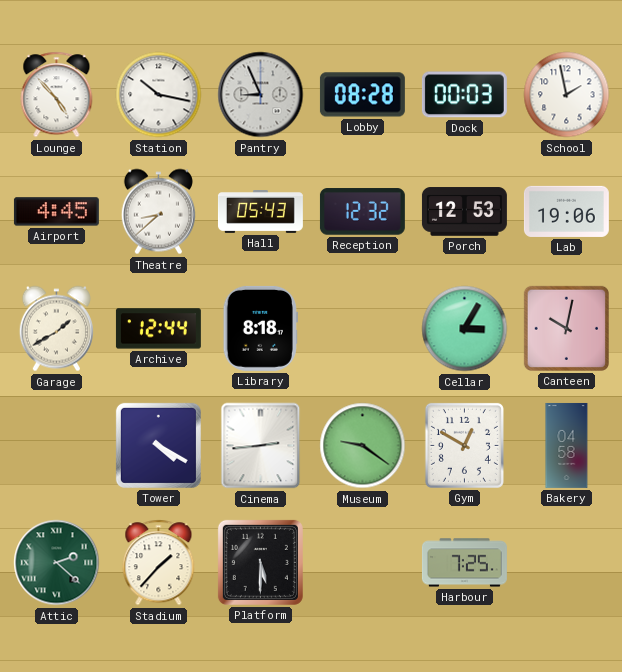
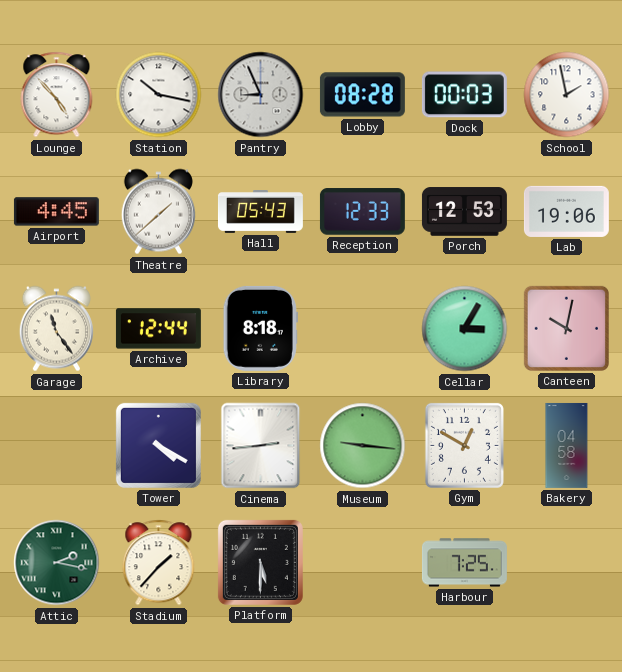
Theatre: 8:38 -> 1:38
Reception: 12:32 -> 12:33
Garage: 1:40 -> 11:24
Museum: 9:21 -> 9:16
Attic: 2:22 -> 2:17
